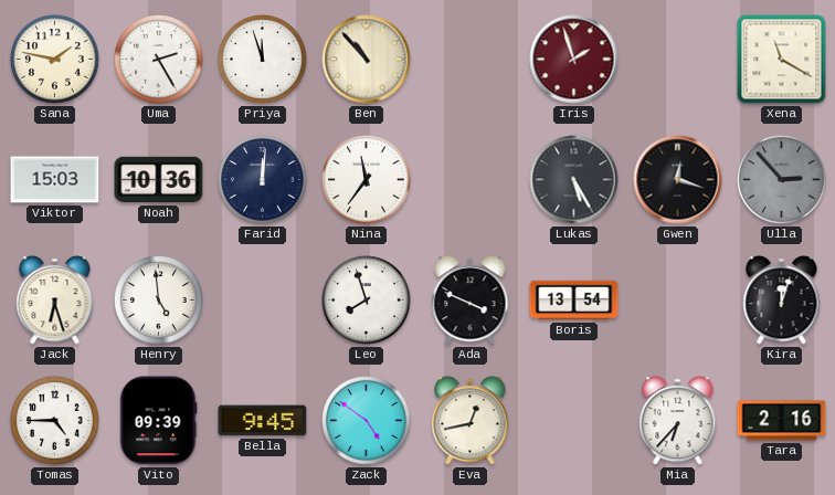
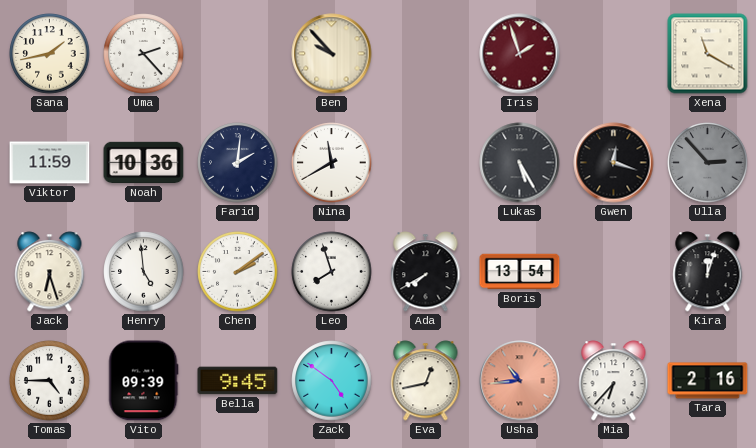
Sana: 1:47 -> 1:43
Uma: 2:25 -> 2:23
Priya: 11:57 -> none
Ben: 10:53 -> 9:53
Viktor: 15:03 -> 11:59
Farid: 12:01 -> 2:01
Nina: 11:36 -> 11:40
Chen: none -> 2:09
Ada: 3:49 -> 7:40
Usha: none -> 10:44
